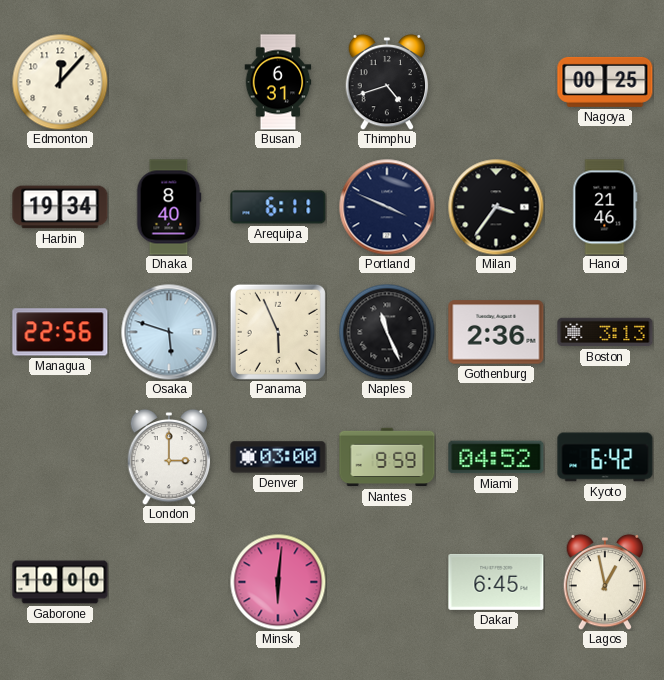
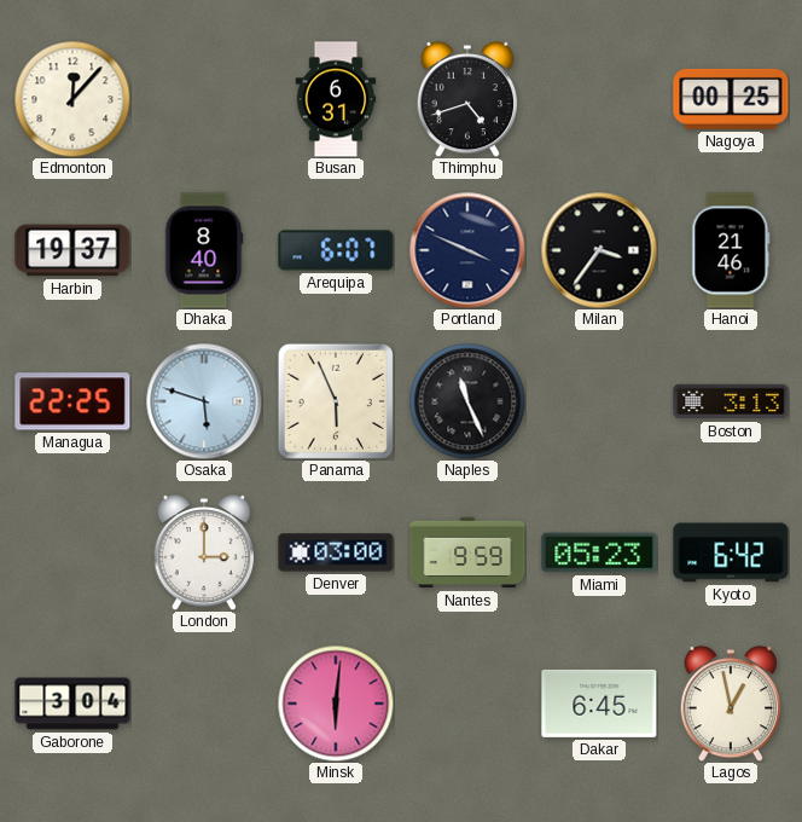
Harbin: 19:34 -> 19:37
Arequipa: 6:11 -> 6:07
Managua: 22:56 -> 22:25
Gothenburg: 2:36 -> none
Miami: 04:52 -> 05:23
Gaborone: 10:00 -> 3:04
